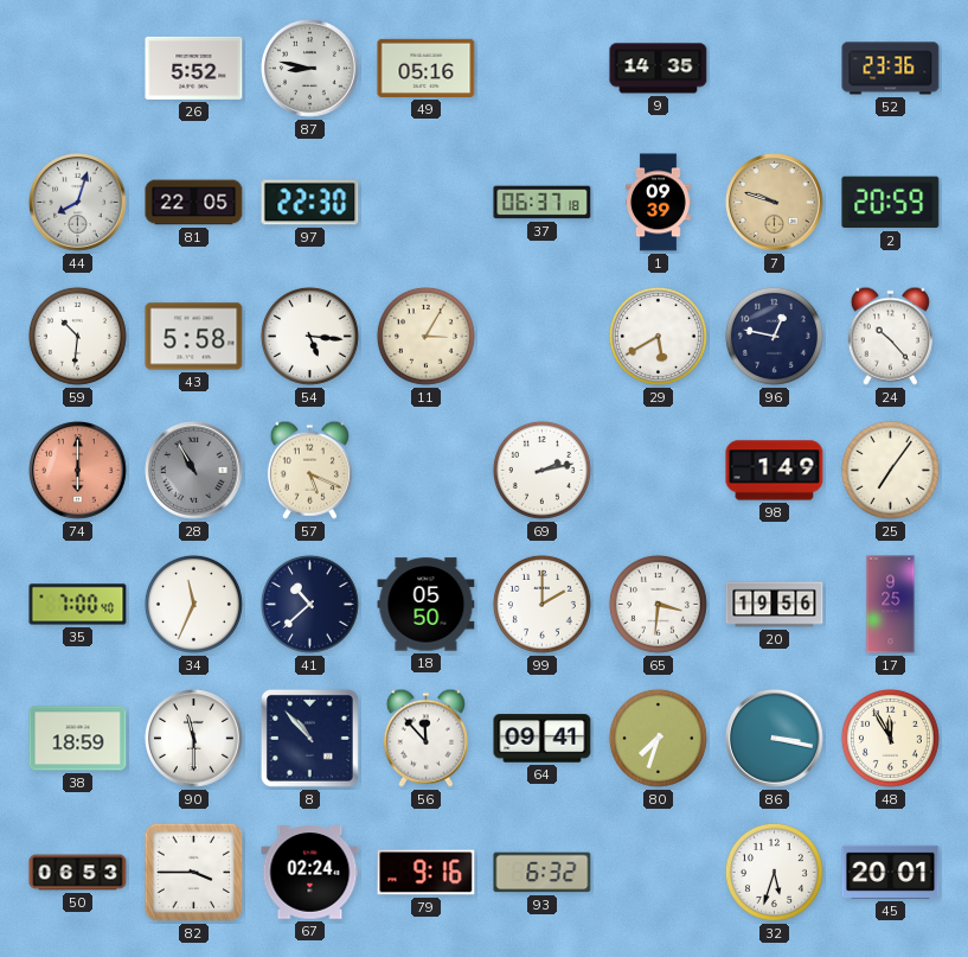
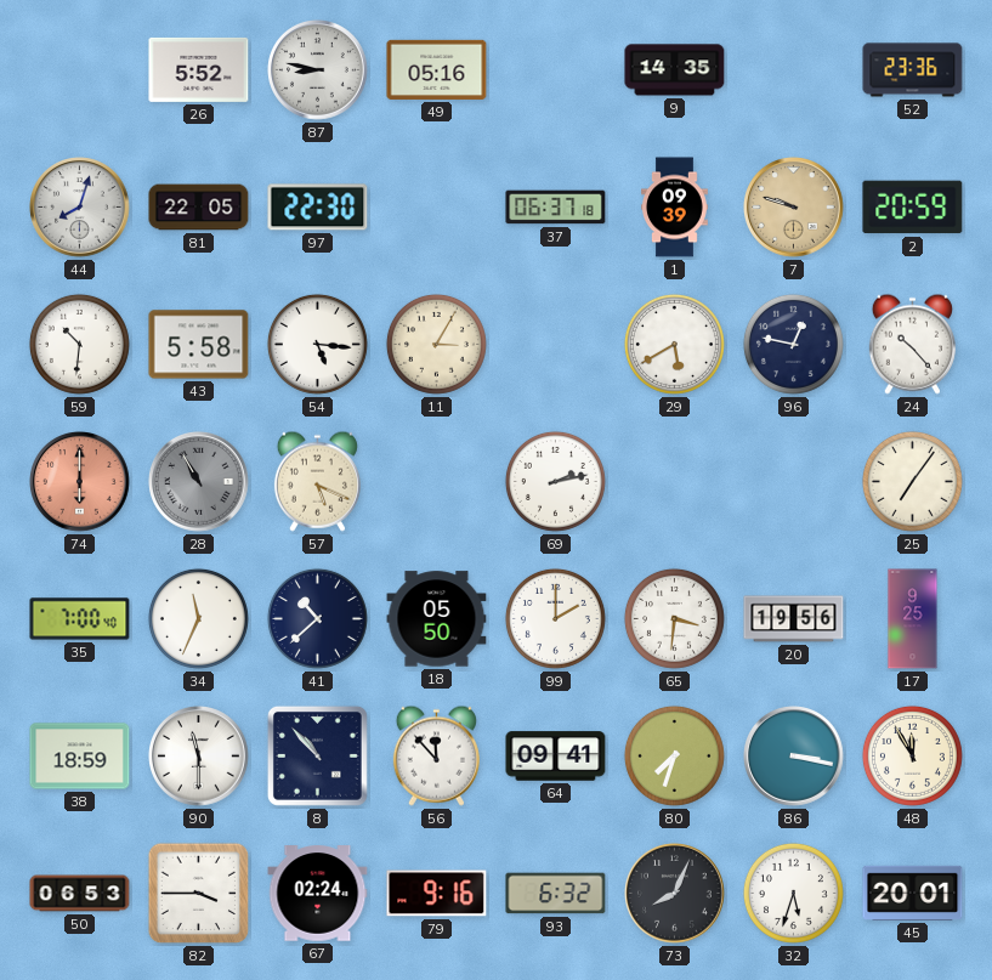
98: 1:49 -> none
73: none -> 8:04
